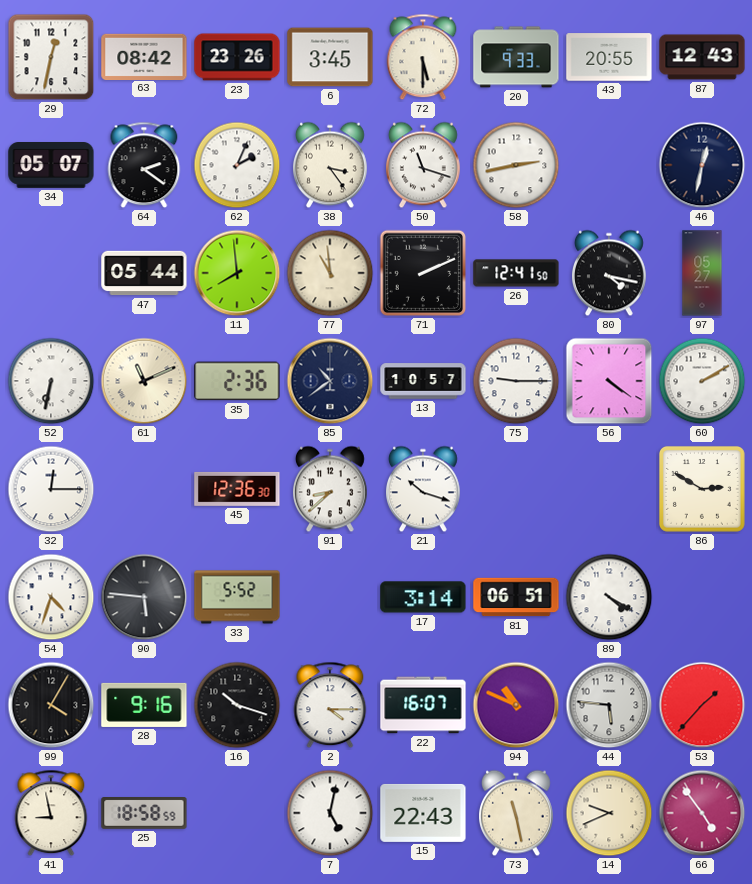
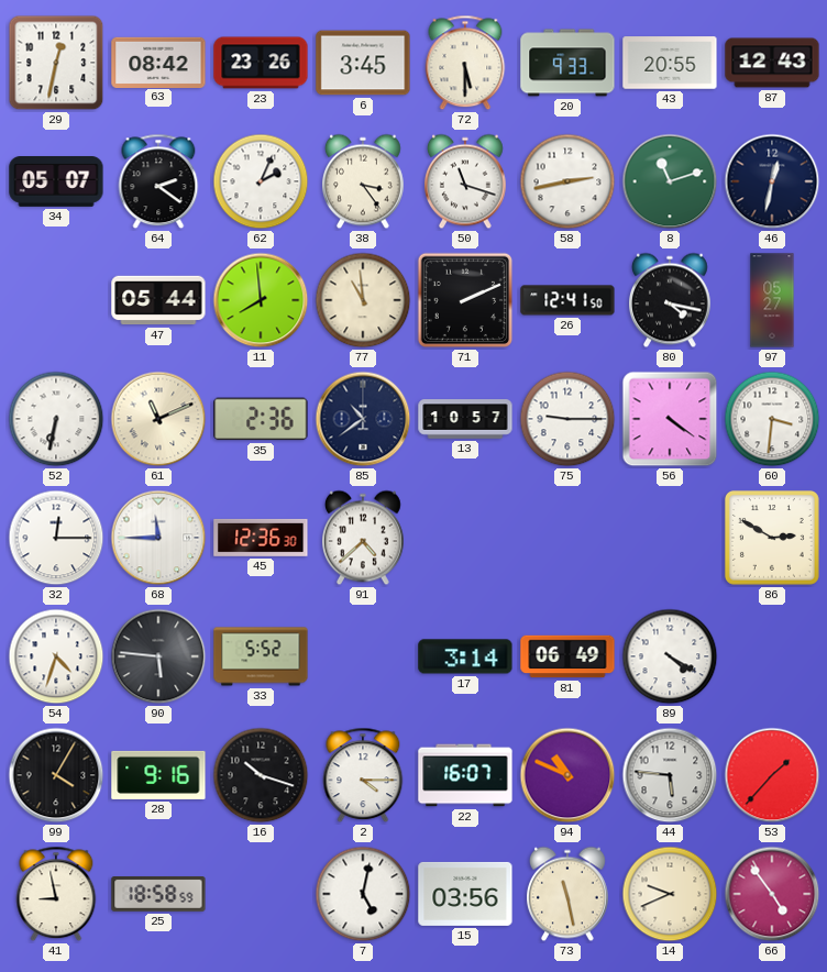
8: none -> 11:12
60: 2:10 -> 3:31
68: none -> 11:45
91: 8:38 -> 4:38
21: 10:18 -> none
81: 06:51 -> 06:49
15: 22:43 -> 03:56
